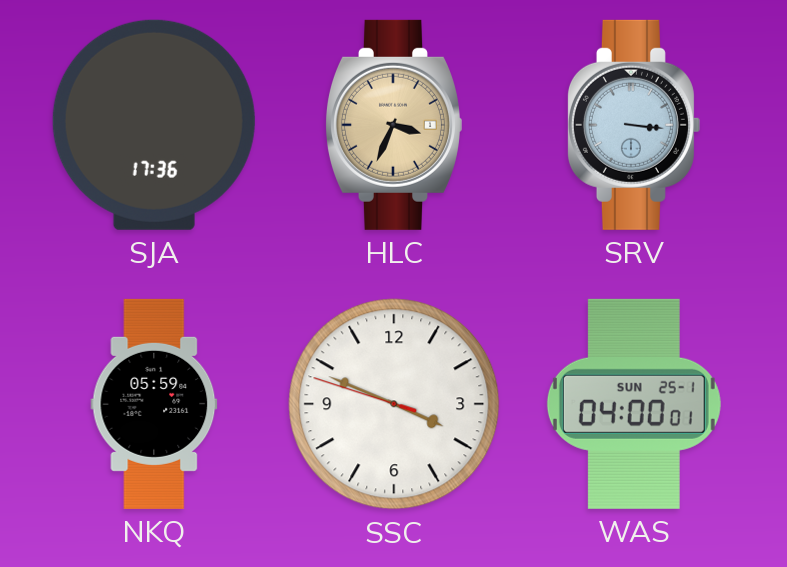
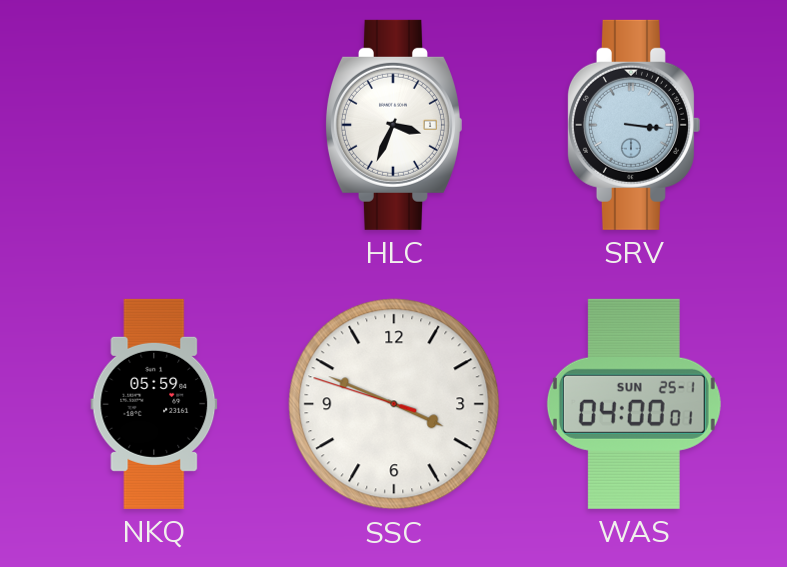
SJA: 17:36 -> none
HLC dial: champagne -> white
